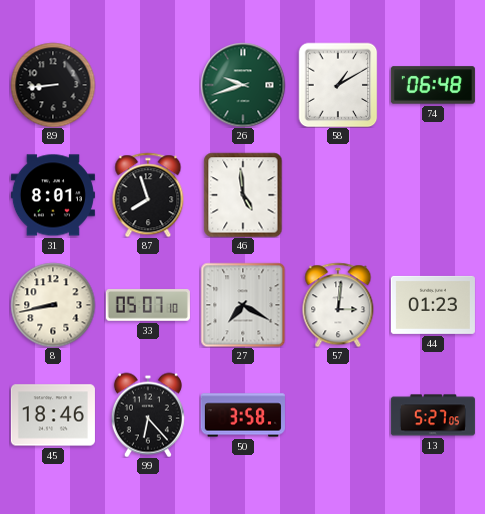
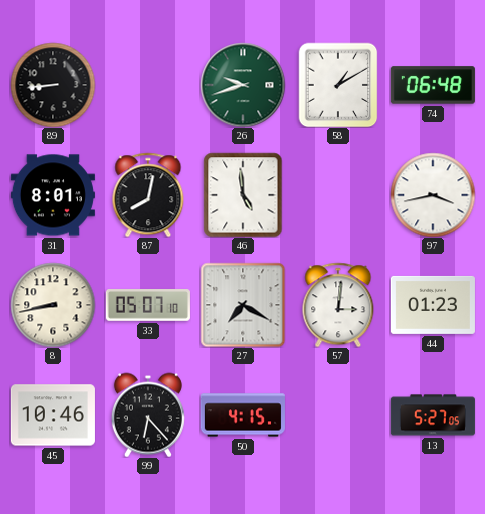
87: 7:57 -> 8:02
97: none -> 3:43
45: 18:46 -> 10:46
50: 3:58 -> 4:15
